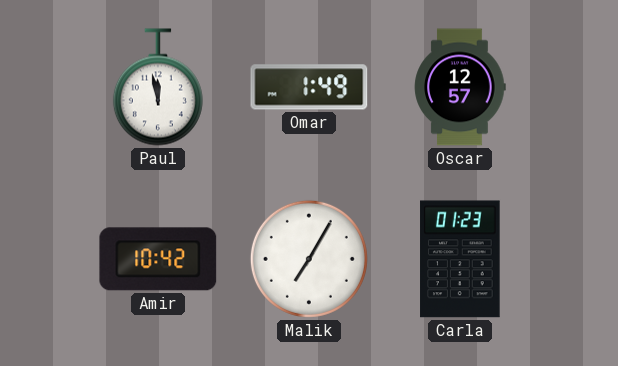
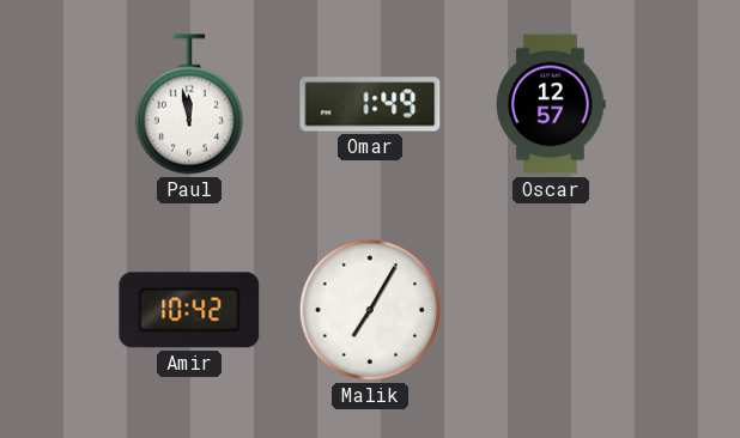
Carla: 01:23 -> none
